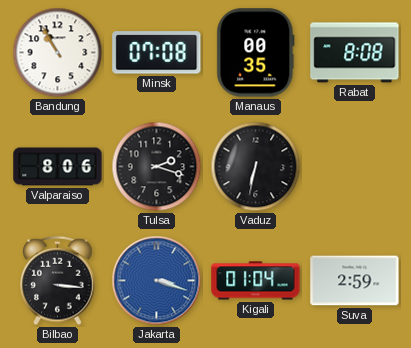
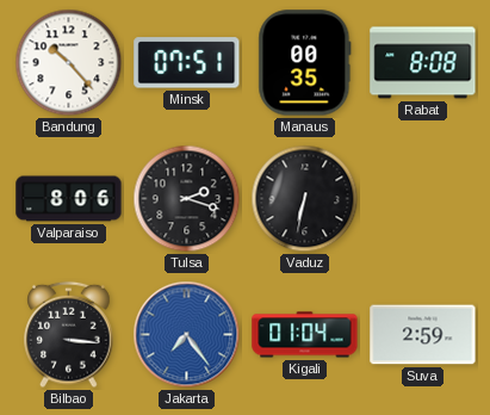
Bandung: 10:55 -> 10:23
Minsk: 07:08 -> 07:51
Jakarta: 3:18 -> 7:24
